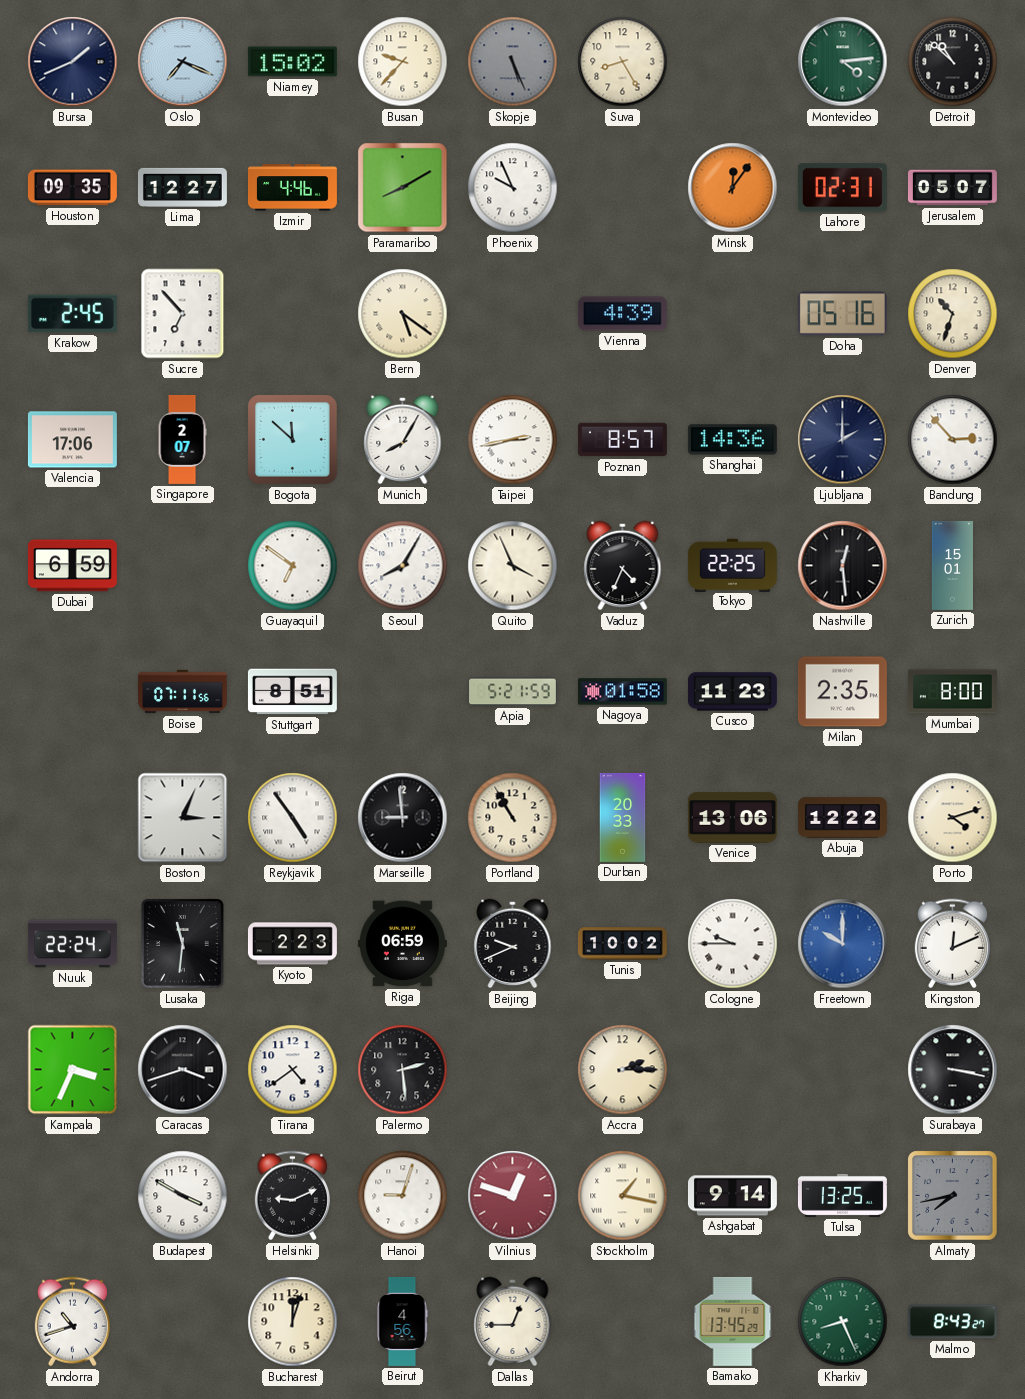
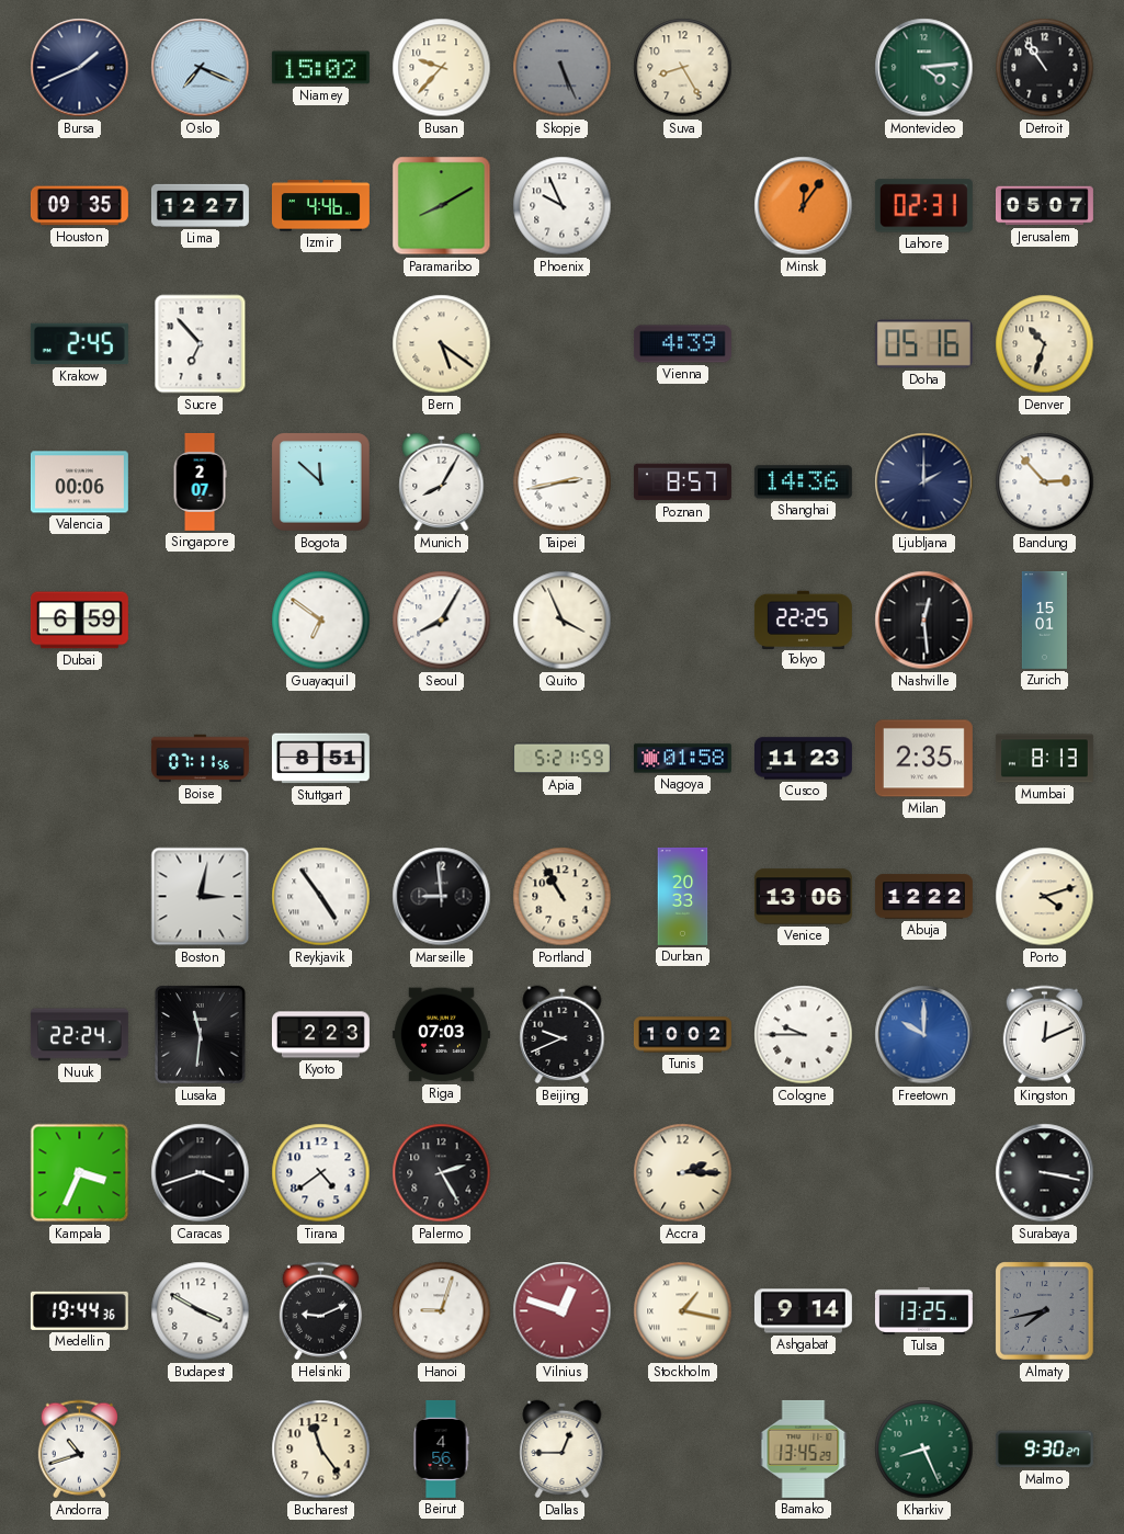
Detroit: 10:52 -> 10:54
Valencia: 17:06 -> 00:06
Vaduz: 4:34 -> none
Mumbai: 8:00 -> 8:13
Boston: 3:04 -> 3:02
Riga: 06:59 -> 07:03
Palermo: 2:29 -> 2:25
Medellin: none -> 19:44
Bucharest: 12:03 -> 11:24
Malmo: 8:43 -> 9:30
